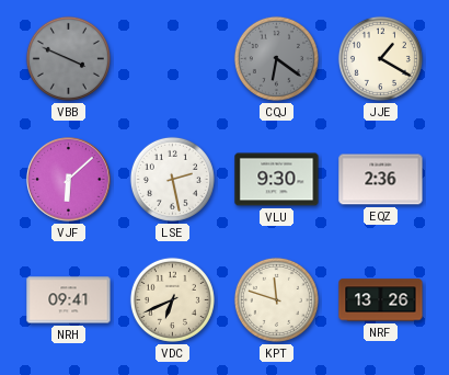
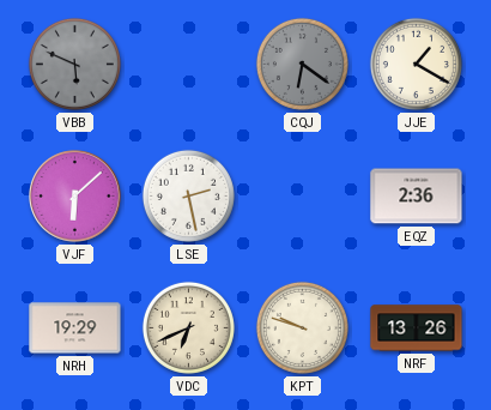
VBB: 3:49 -> 5:49
VLU: 9:30 -> none
NRH: 09:41 -> 19:29
KPT: 11:48 -> 9:48
